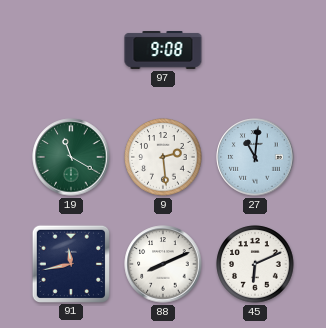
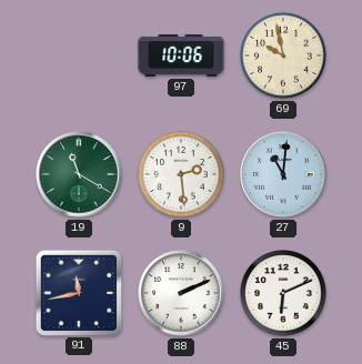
97: 9:08 -> 10:06
69: none -> 9:58
88: 8:11 -> 2:11
